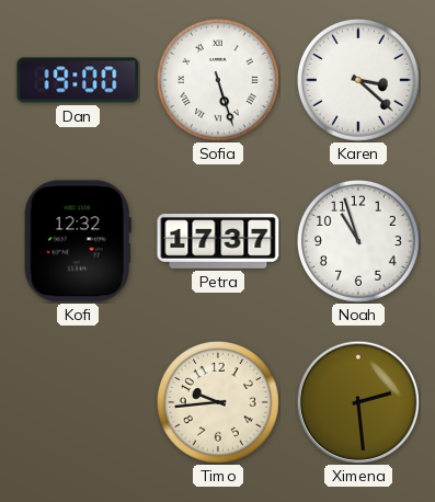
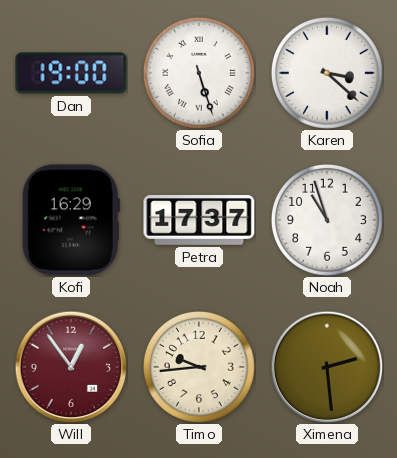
Kofi: 12:32 -> 16:29
Will: none -> 12:54
